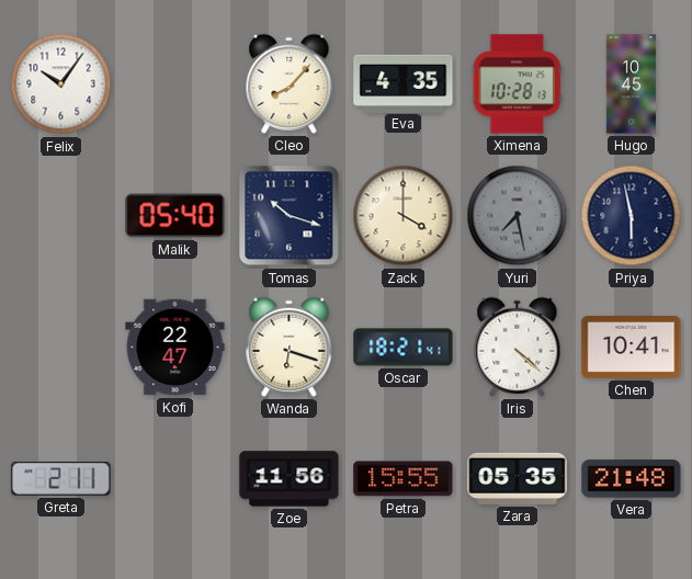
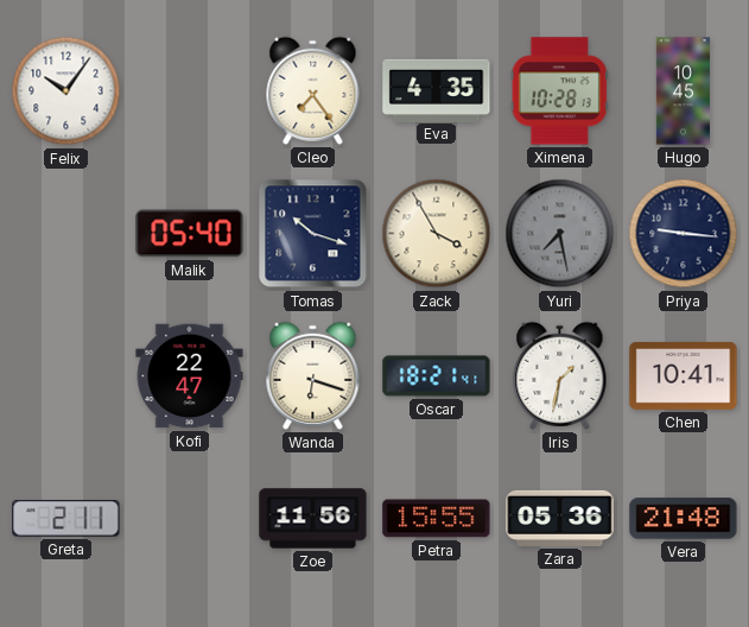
Cleo: 8:07 -> 7:24
Zack: 4:00 -> 3:55
Priya: 5:58 -> 9:16
Iris: 4:22 -> 1:32
Zara: 05:35 -> 05:36
